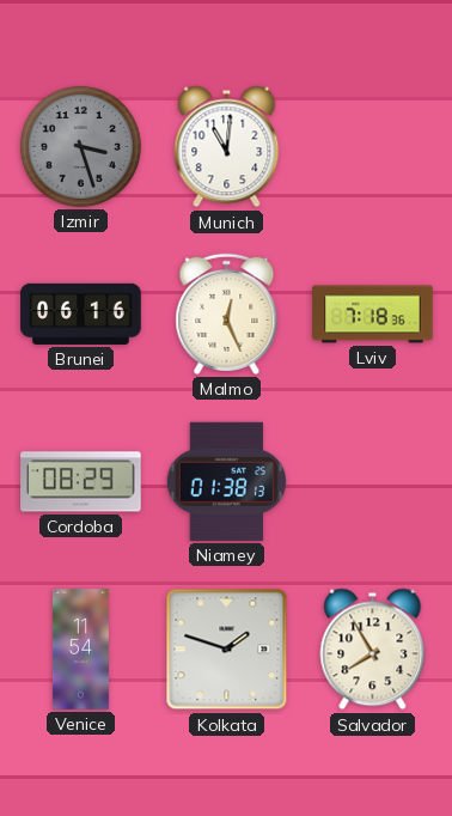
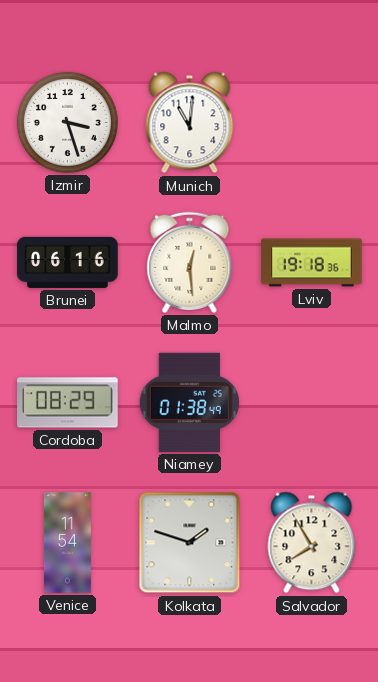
Izmir dial: grey -> white
Malmo: 12:26 -> 12:29
Lviv: 7:18 -> 19:18
Niamey: 01:38:13 -> 01:38:49
